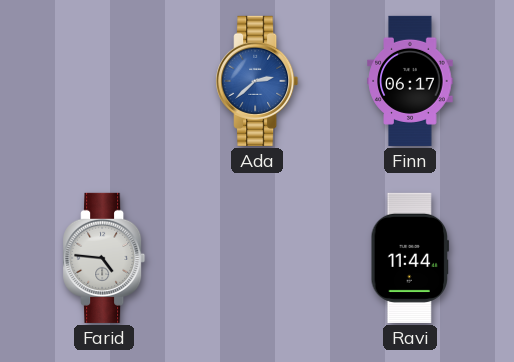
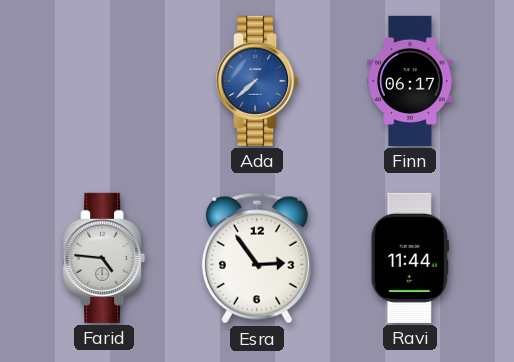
Ada: 2:38 -> 7:38
Esra: none -> 2:54
